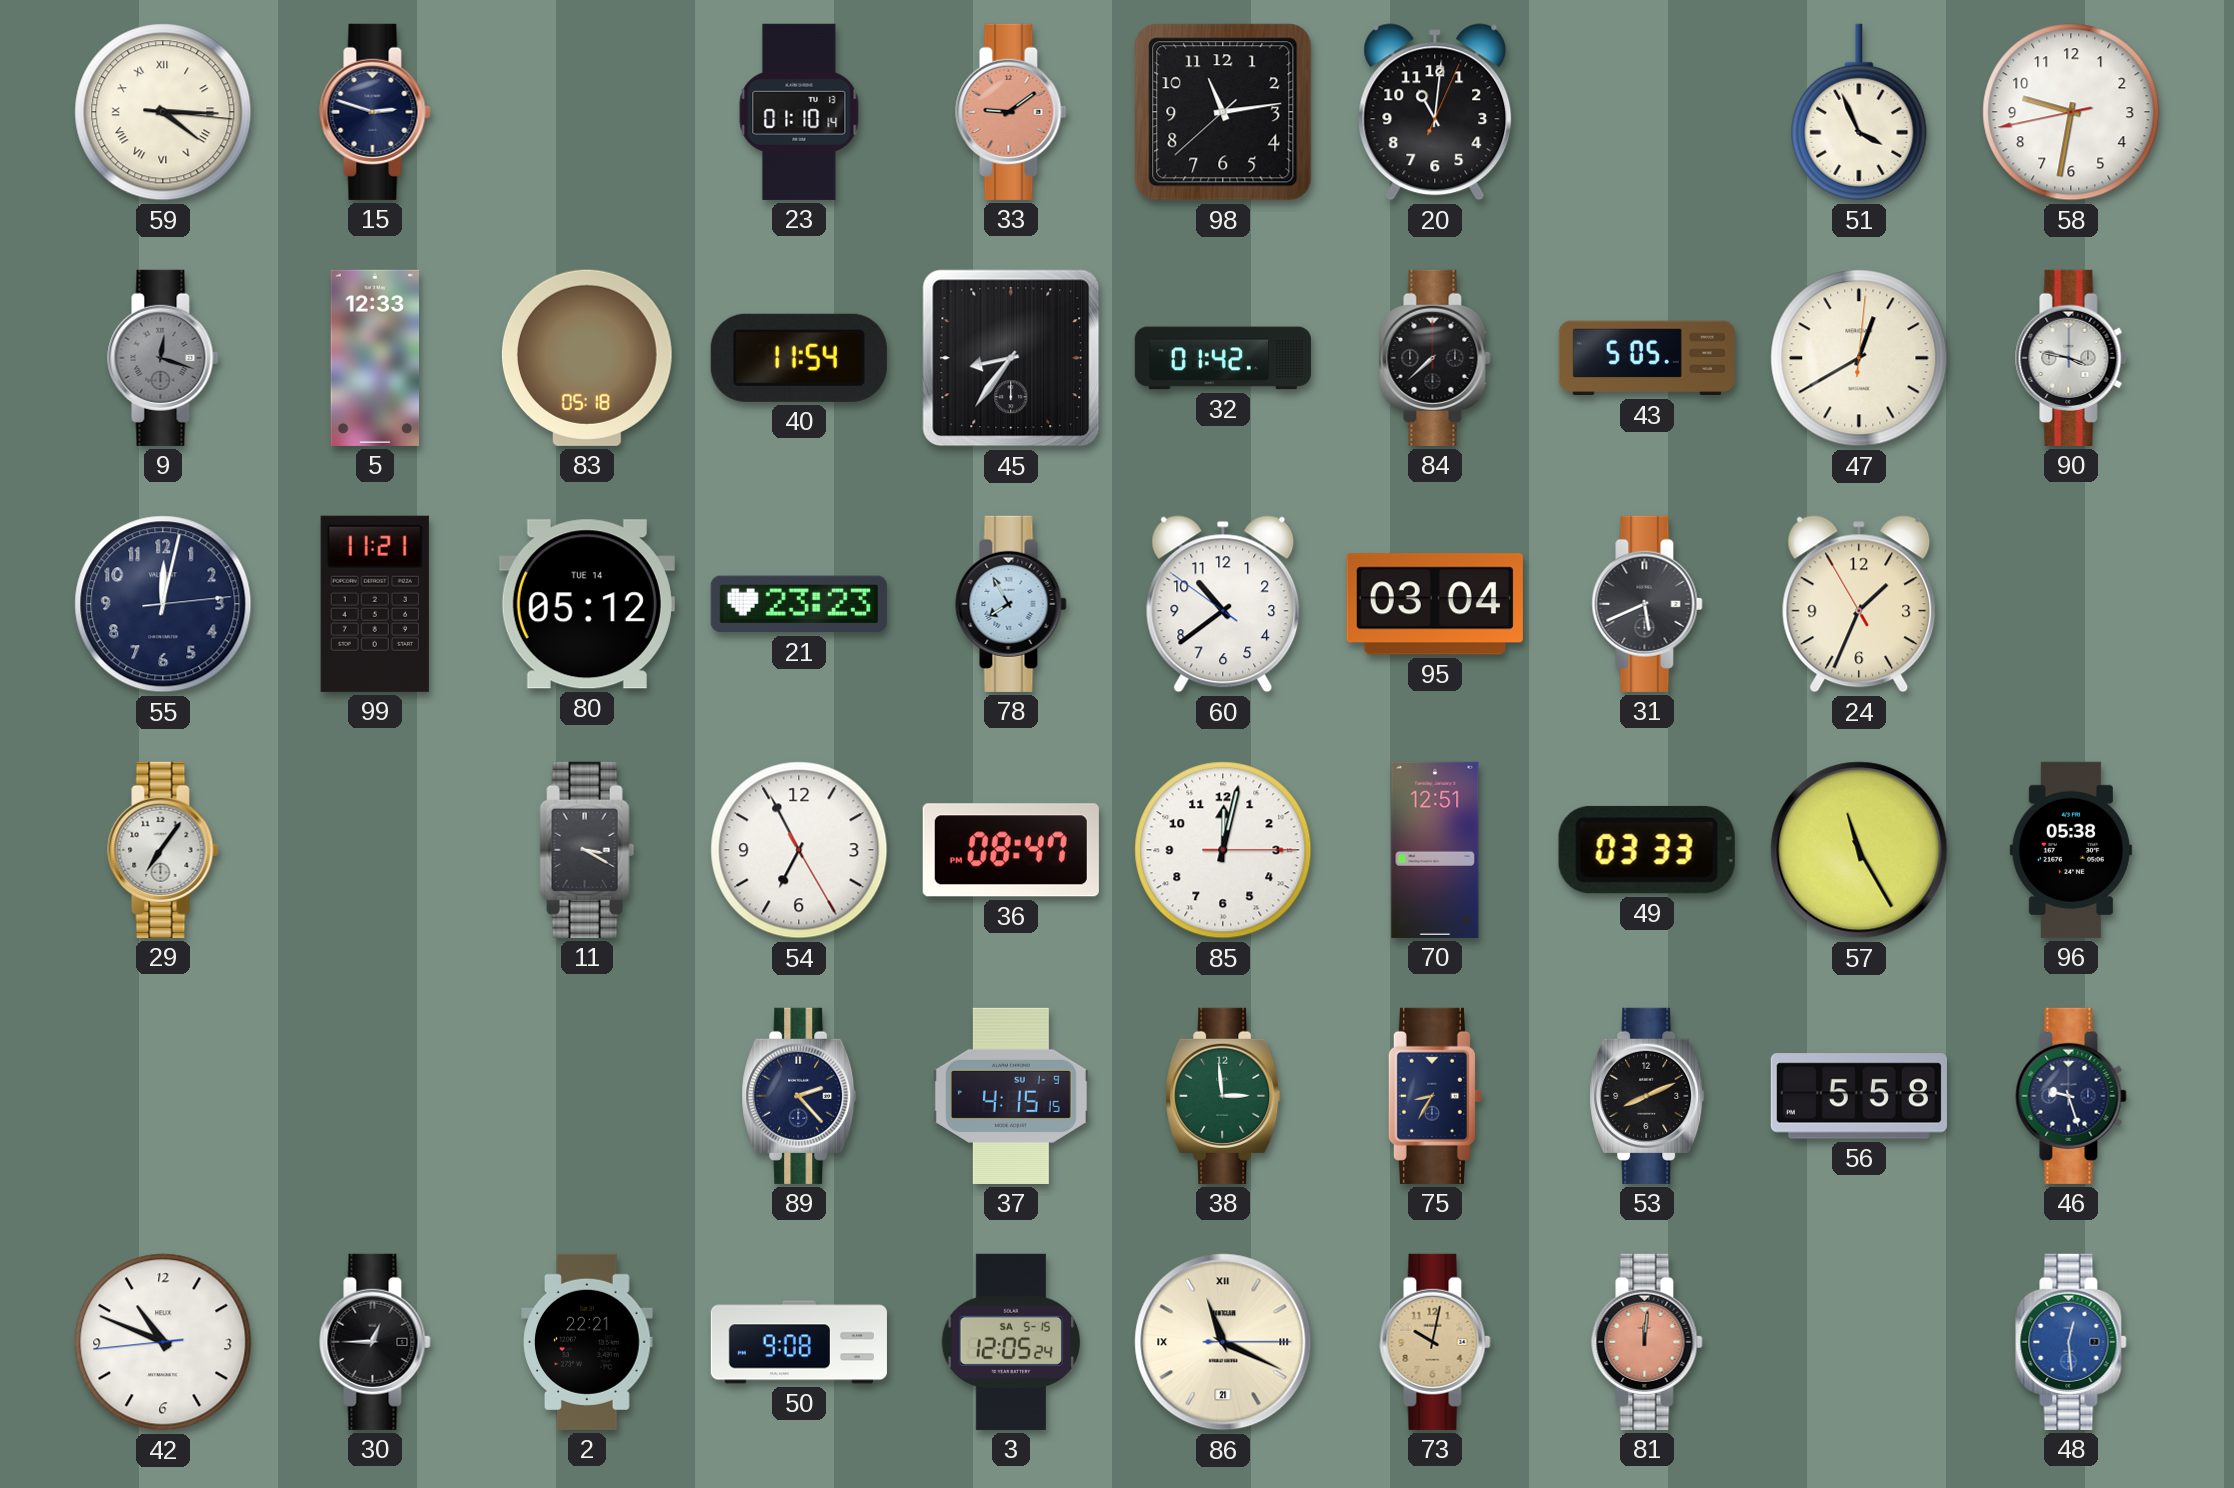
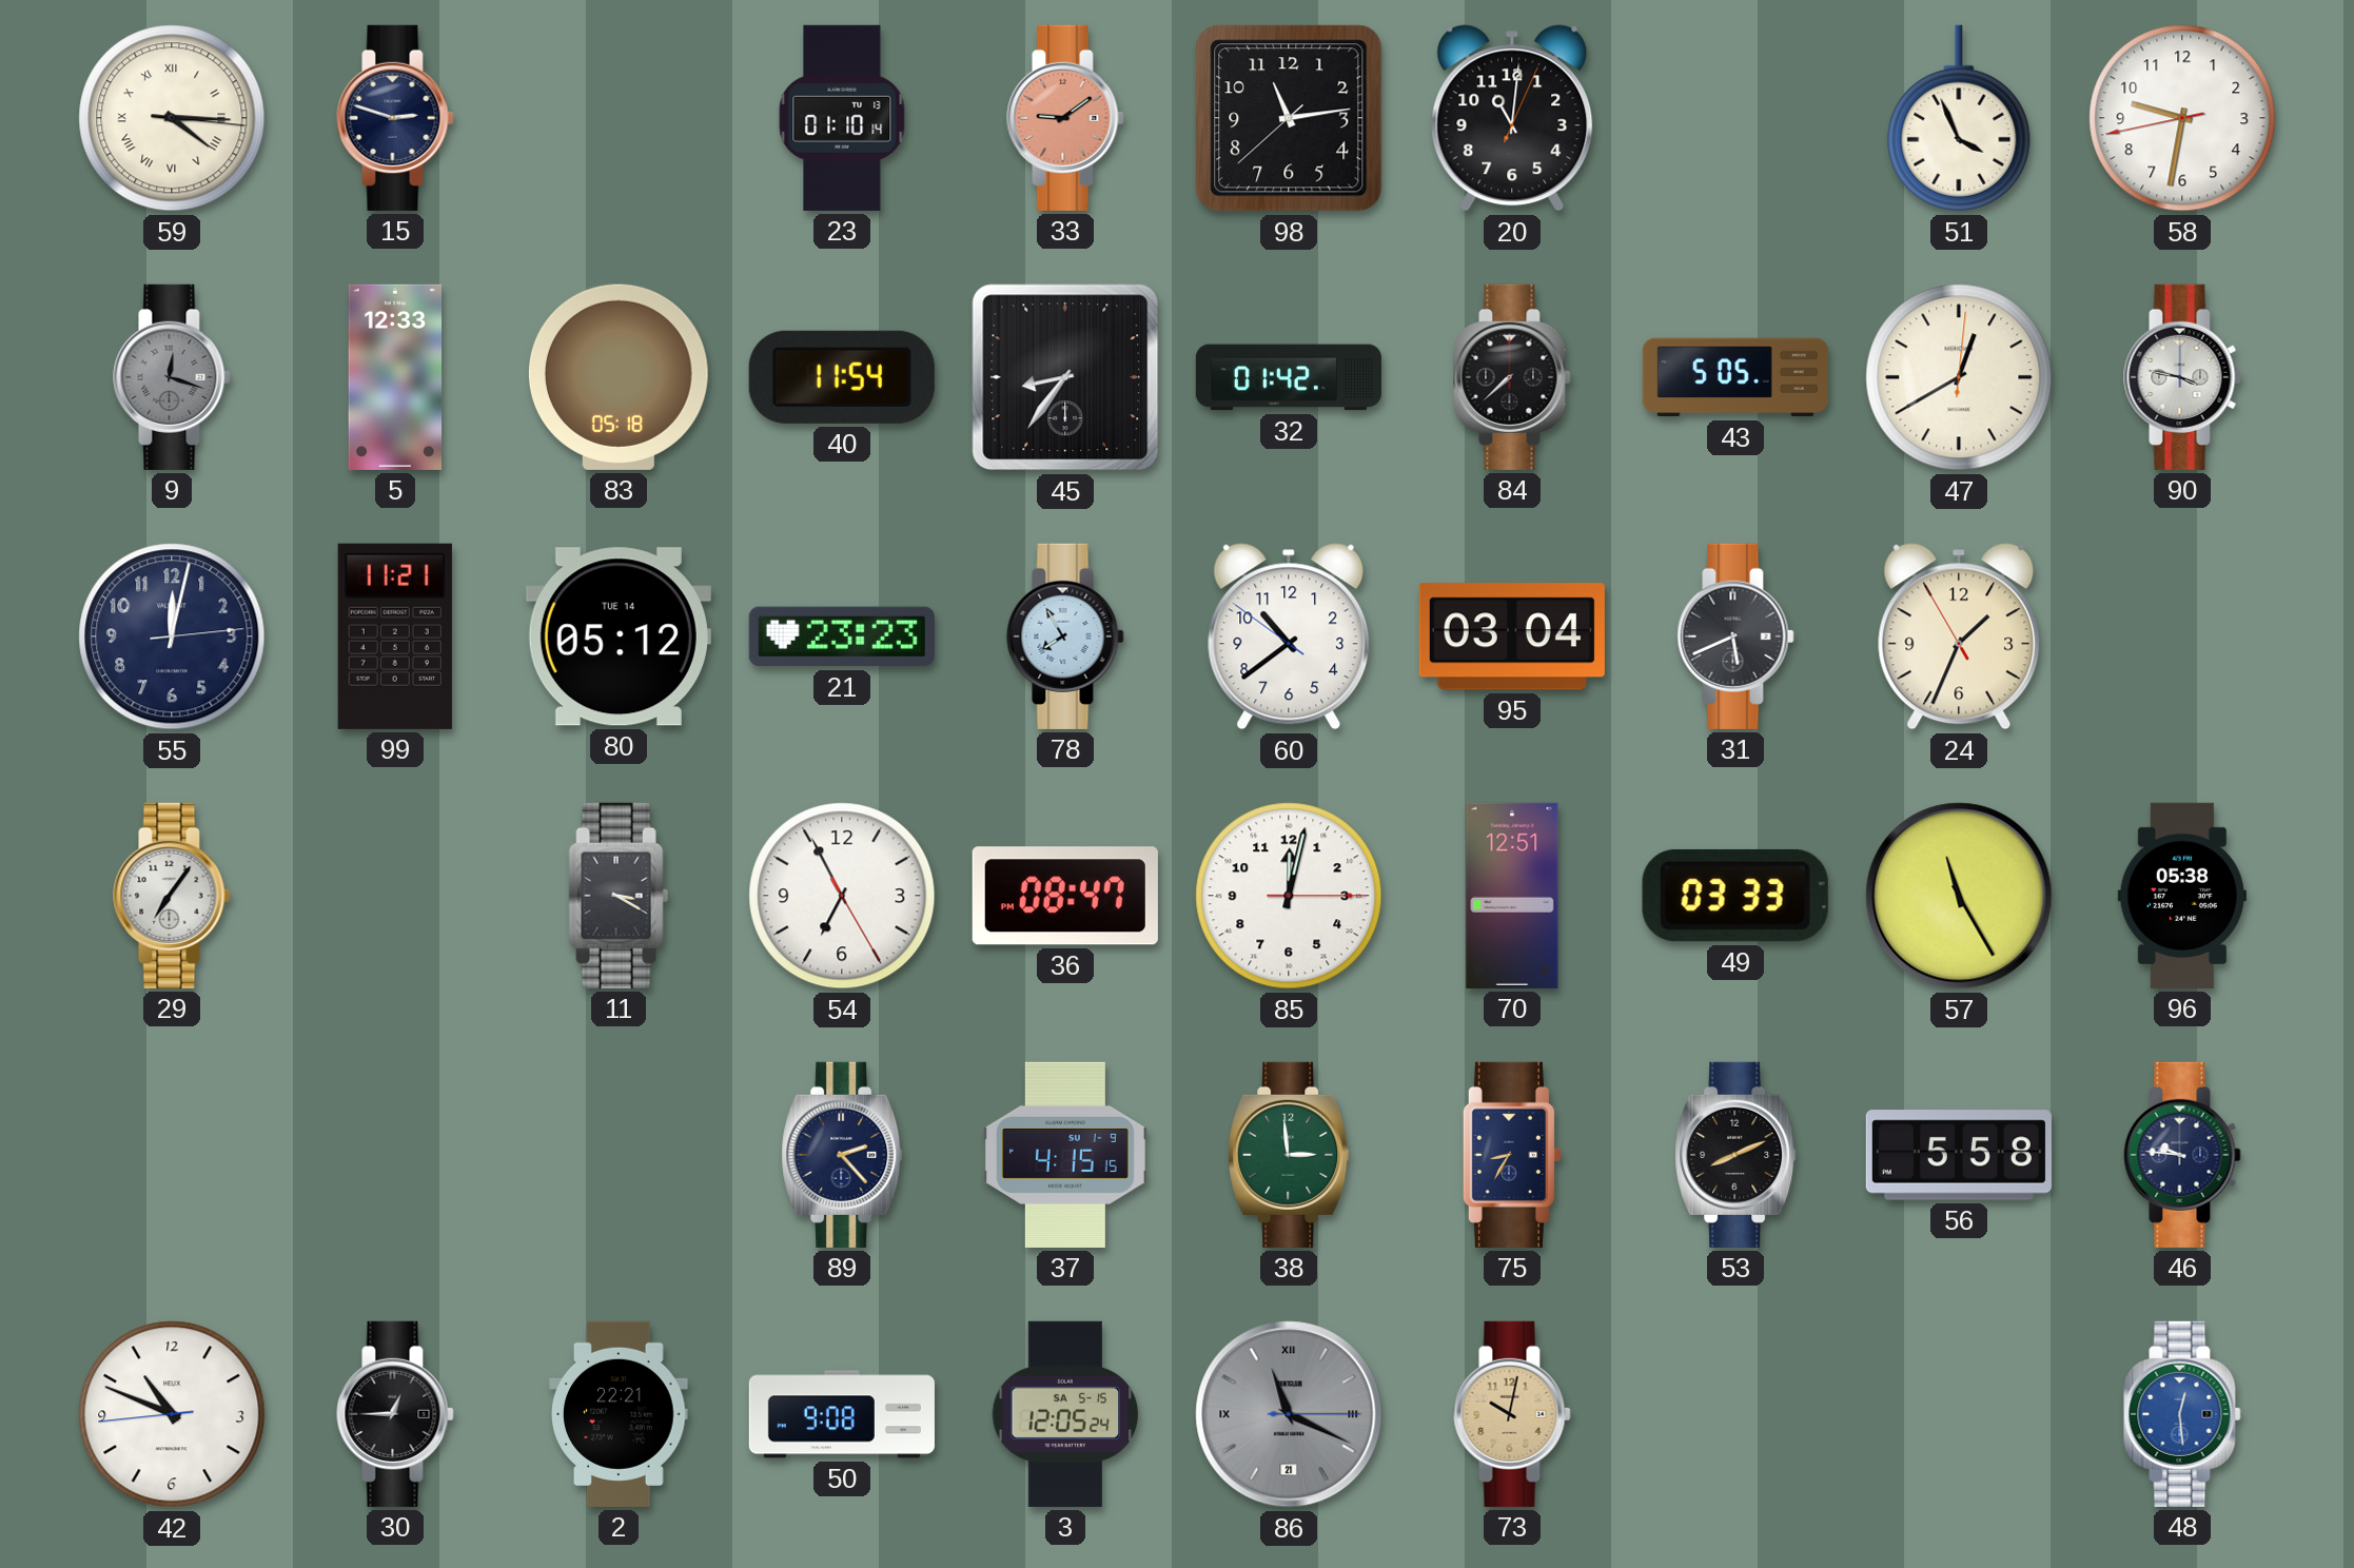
46: 9:27 -> 9:46
86 dial: cream -> grey
81: 12:01 -> none
